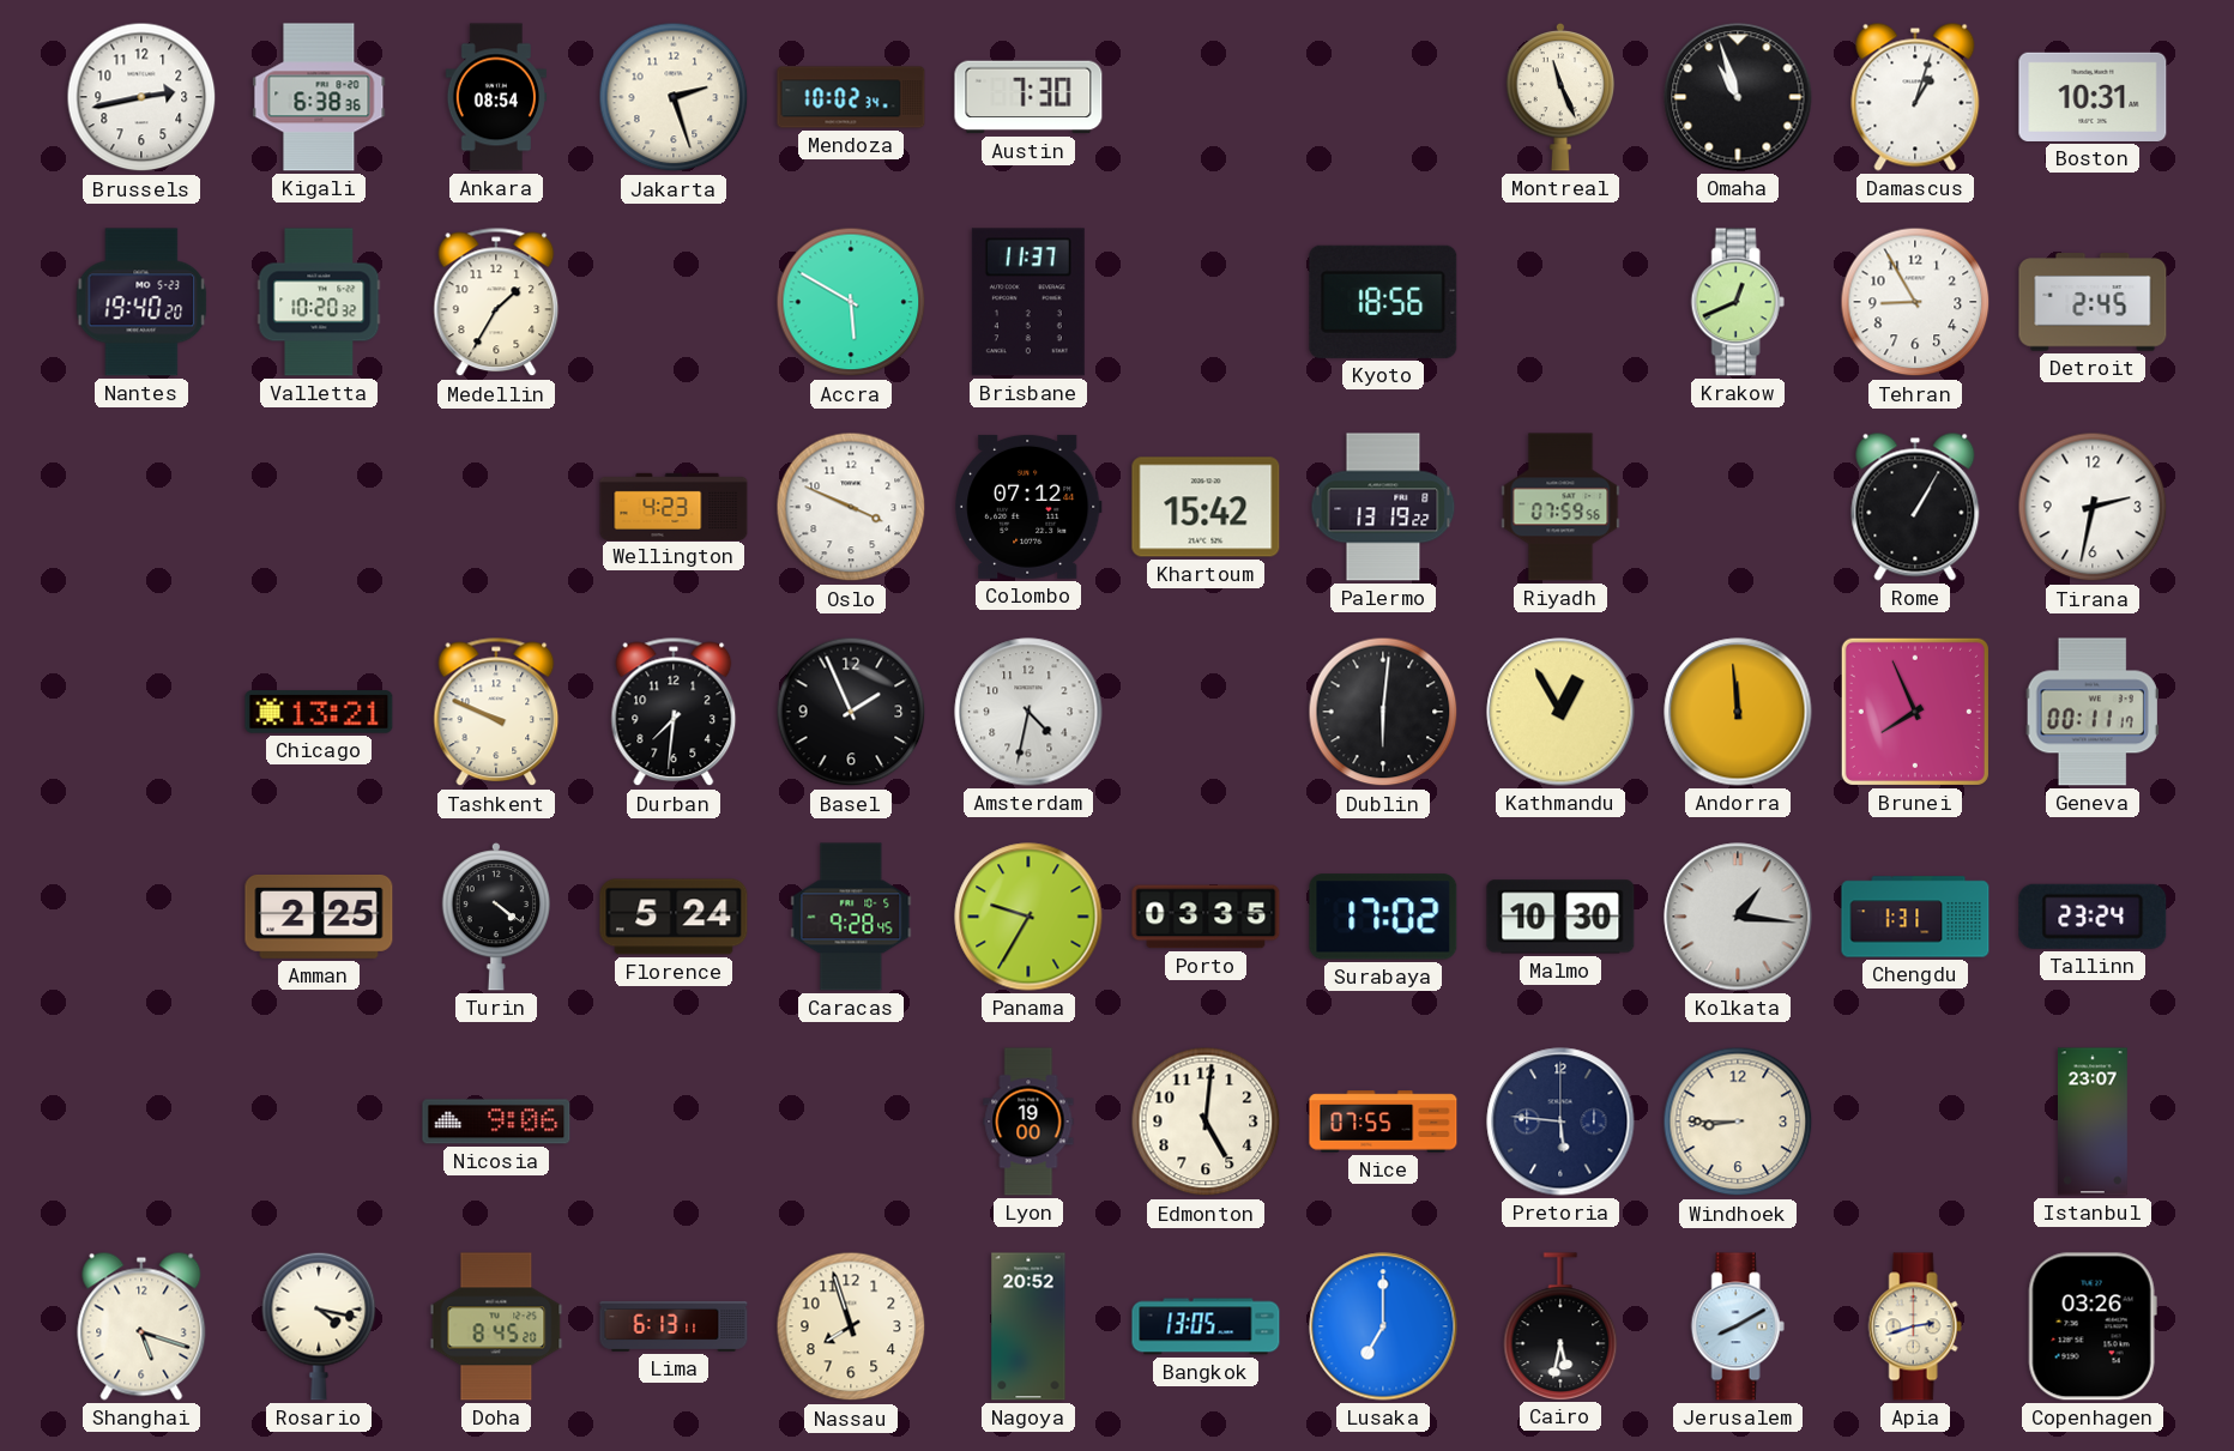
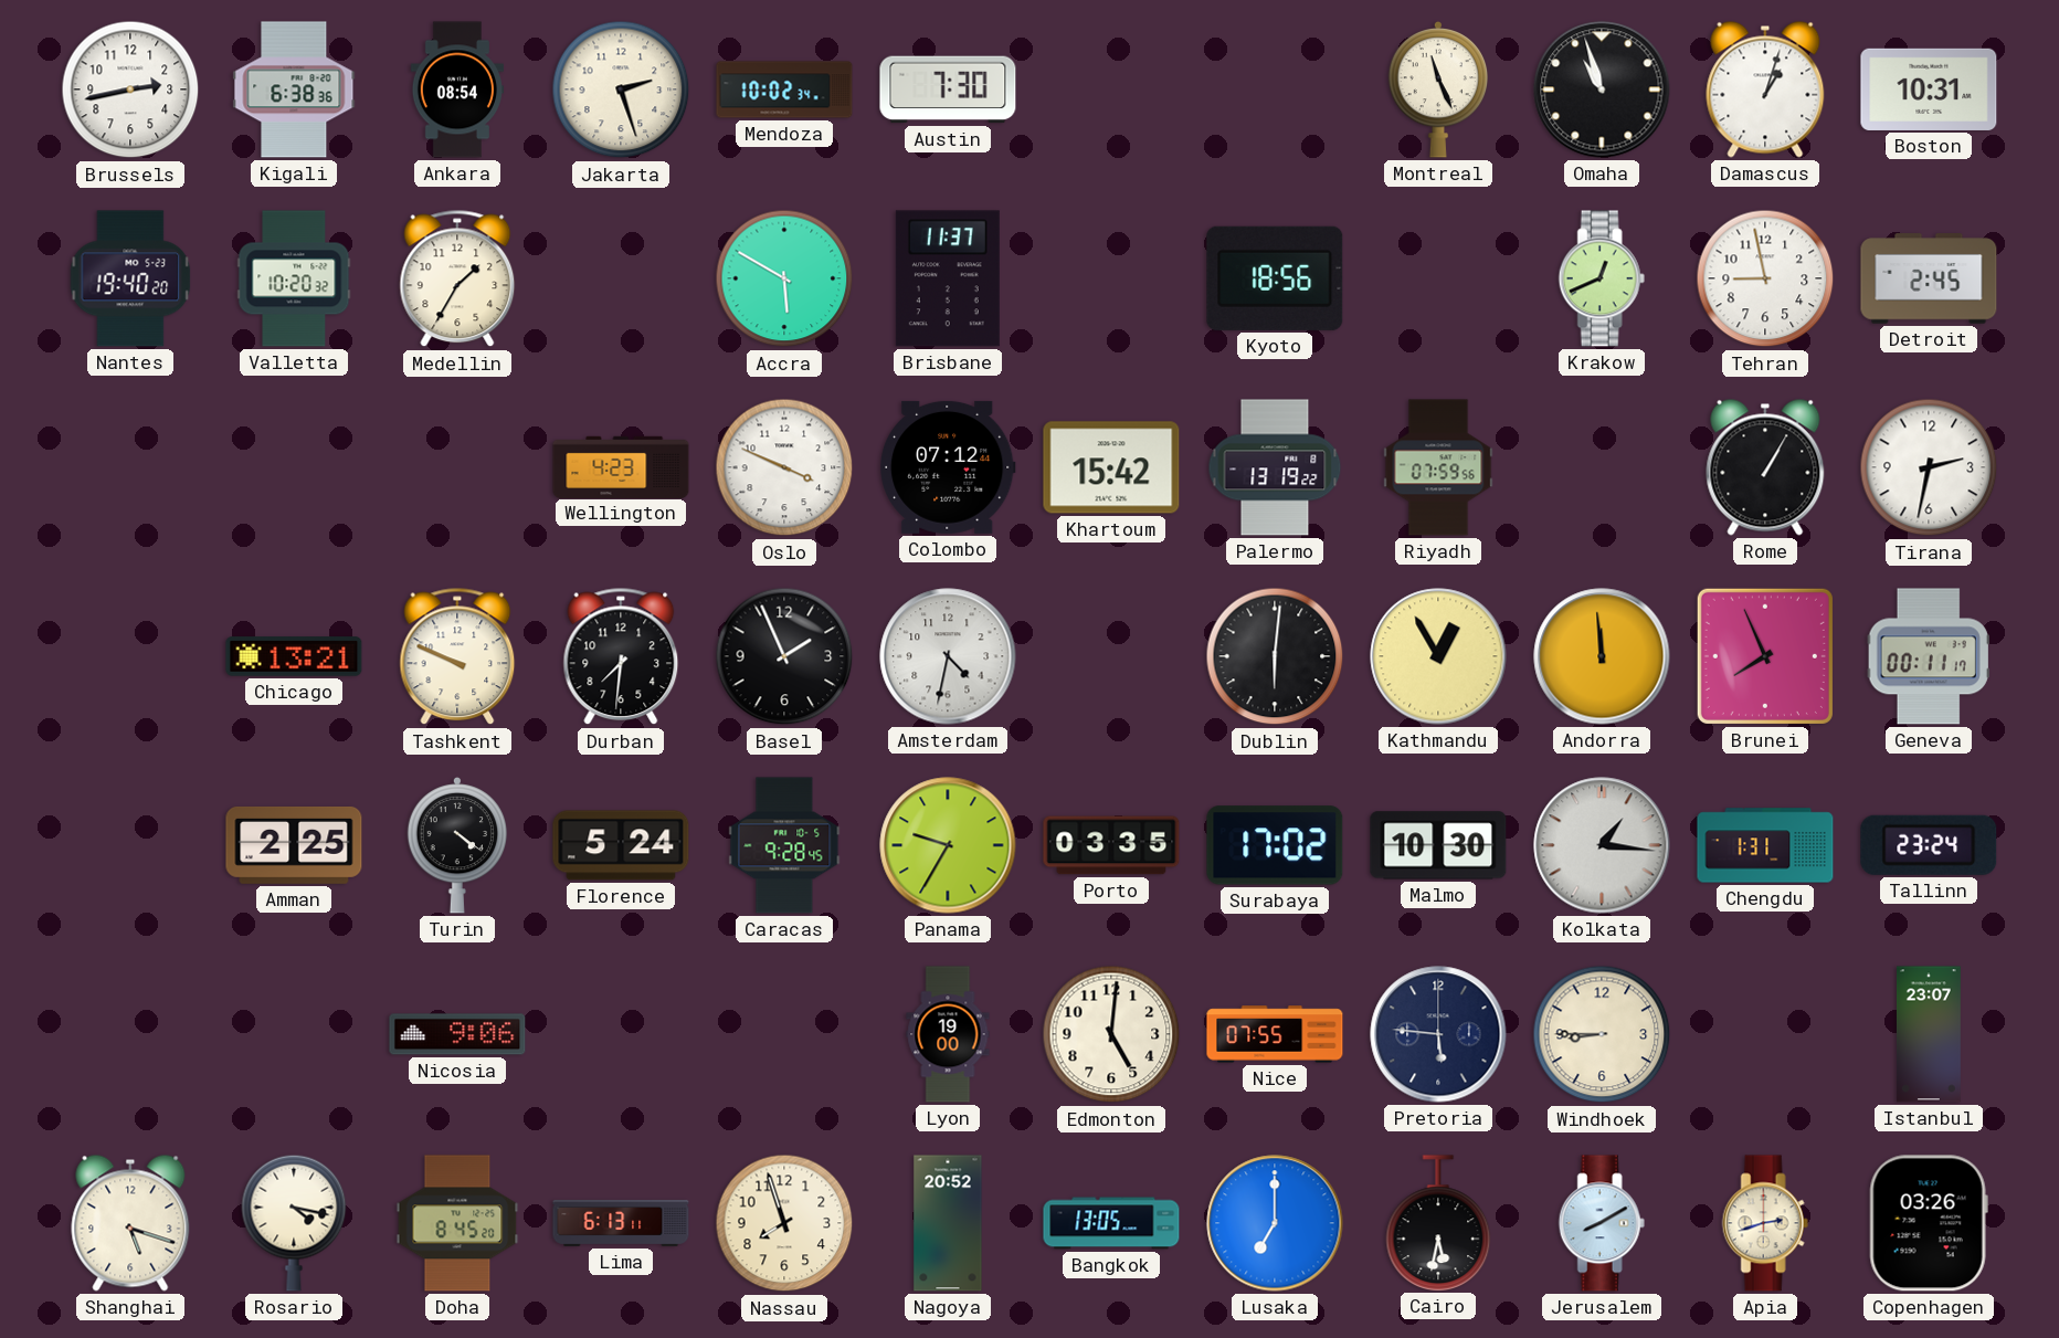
Tehran: 8:55 -> 8:58
